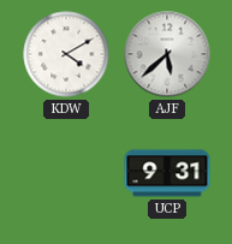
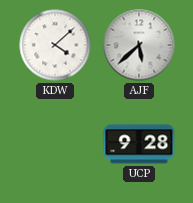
KDW: 4:10 -> 4:08
UCP: 9:31 -> 9:28
